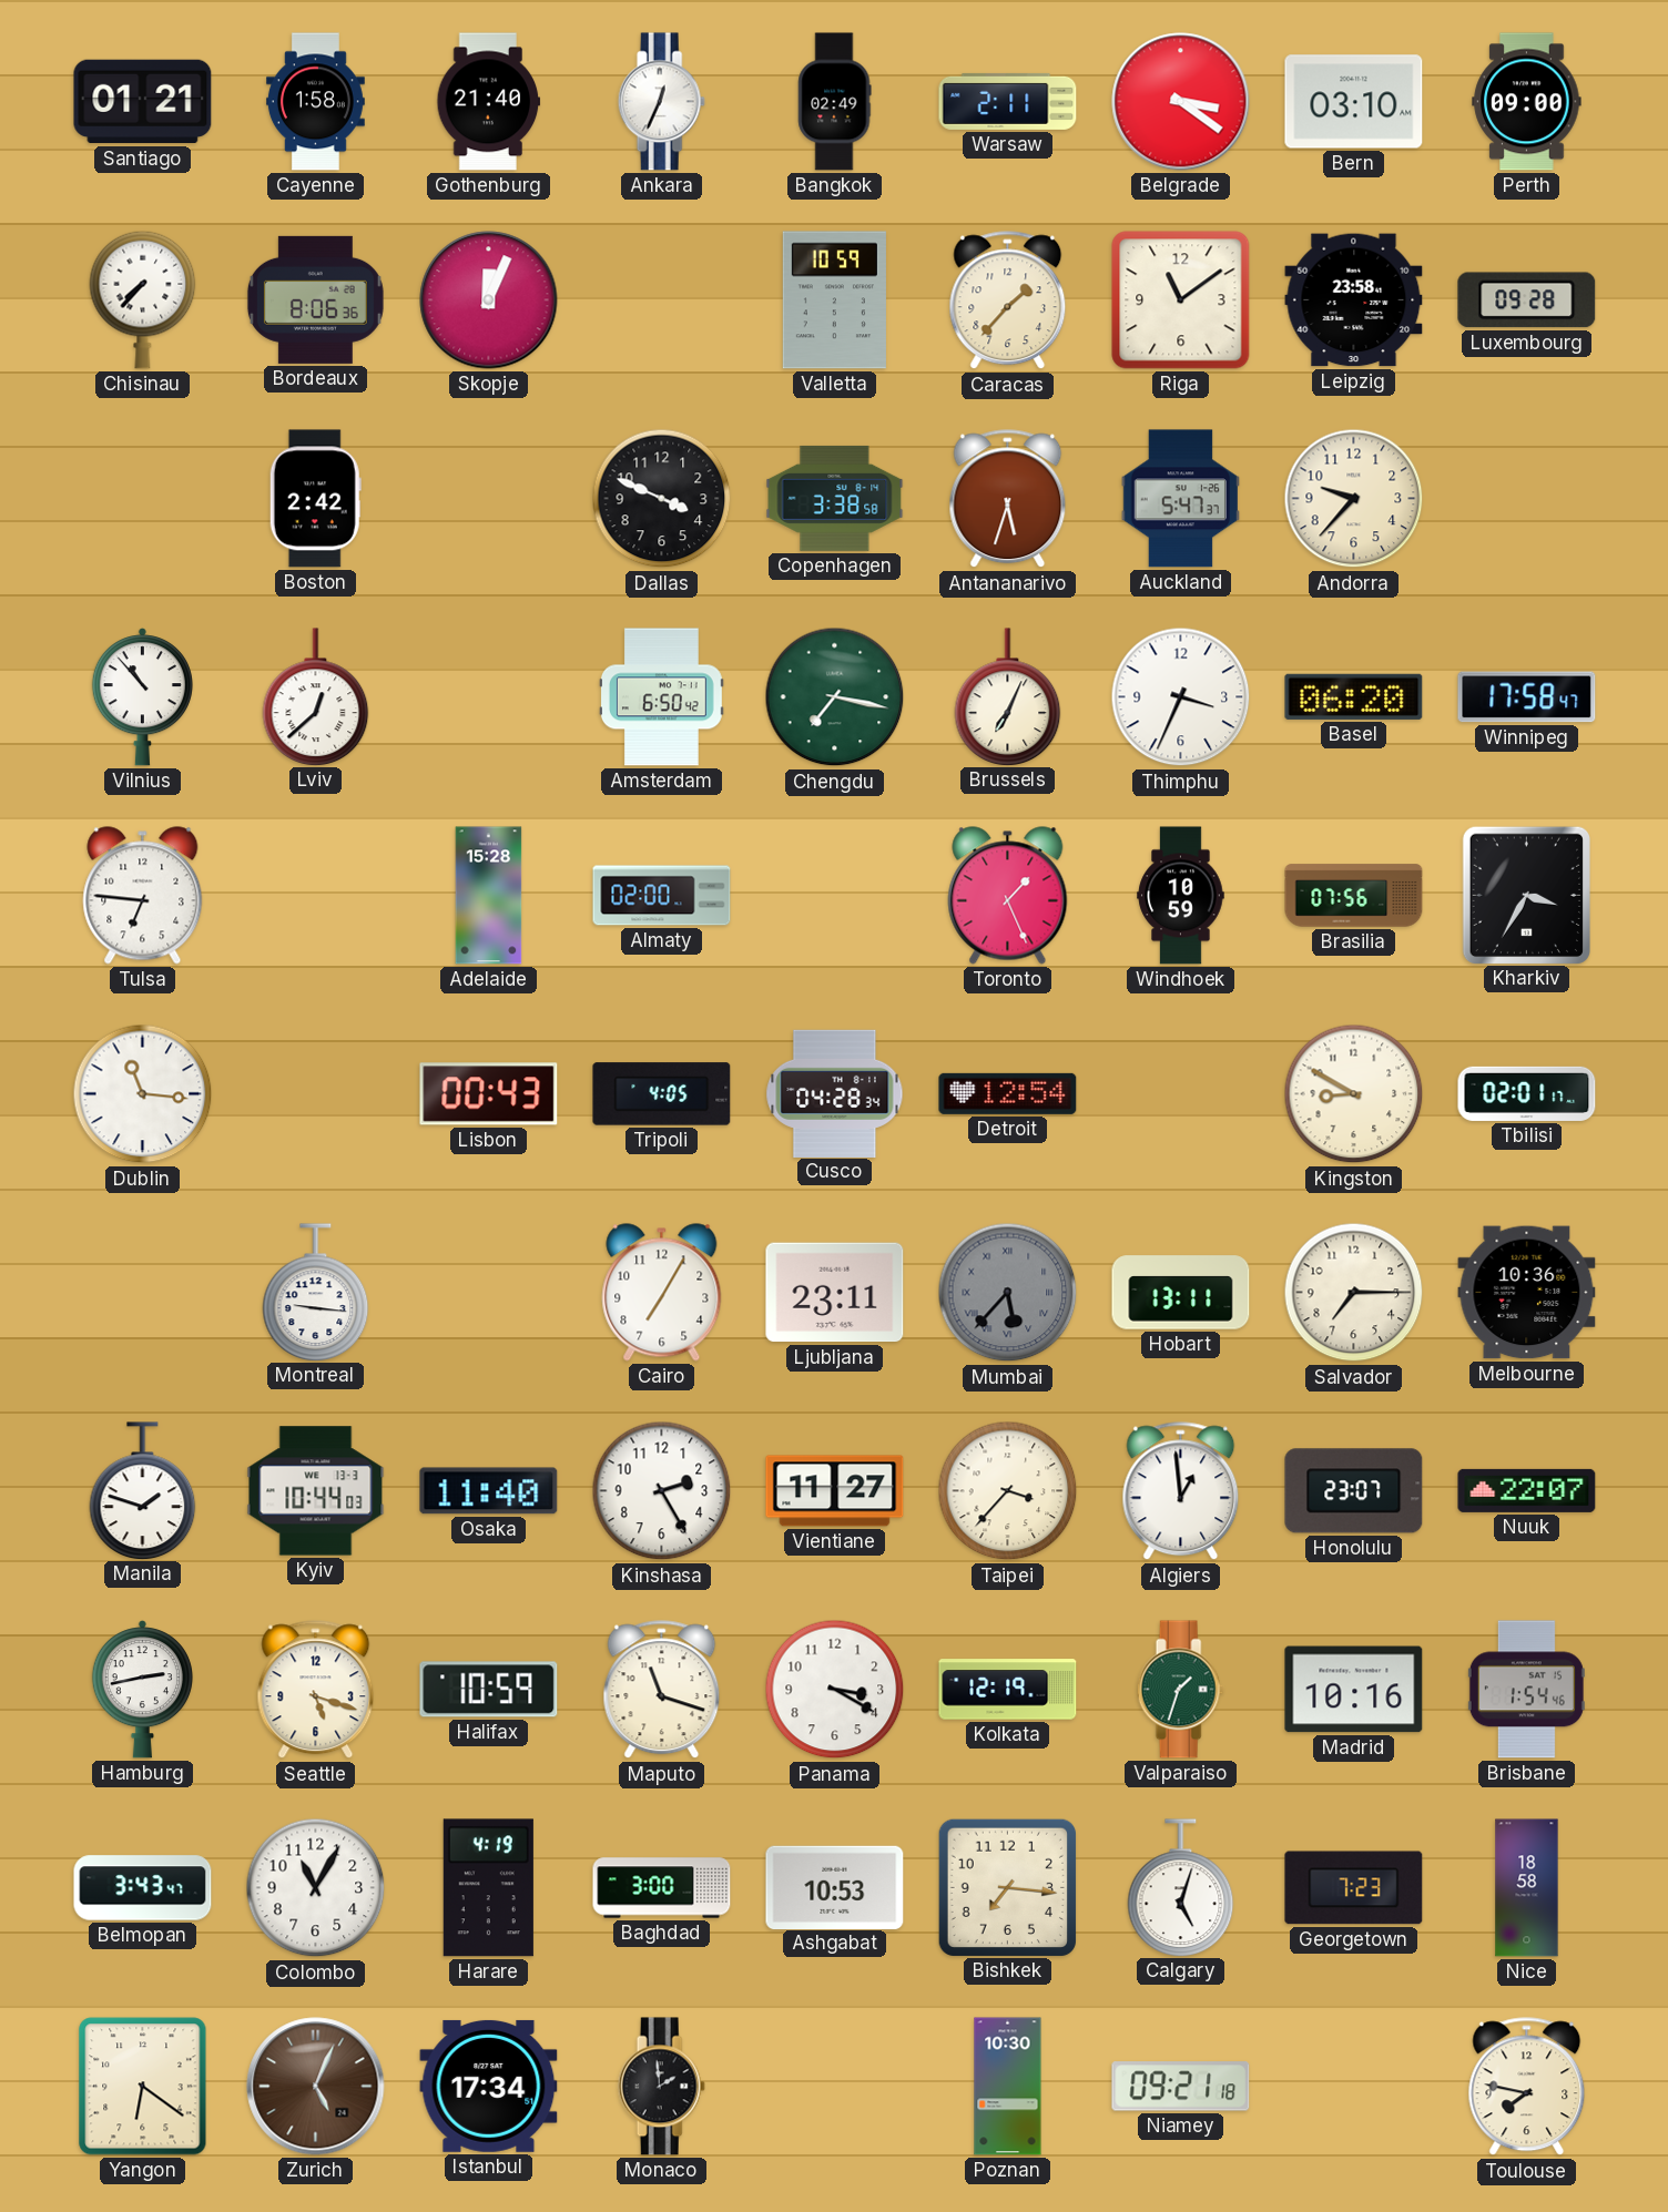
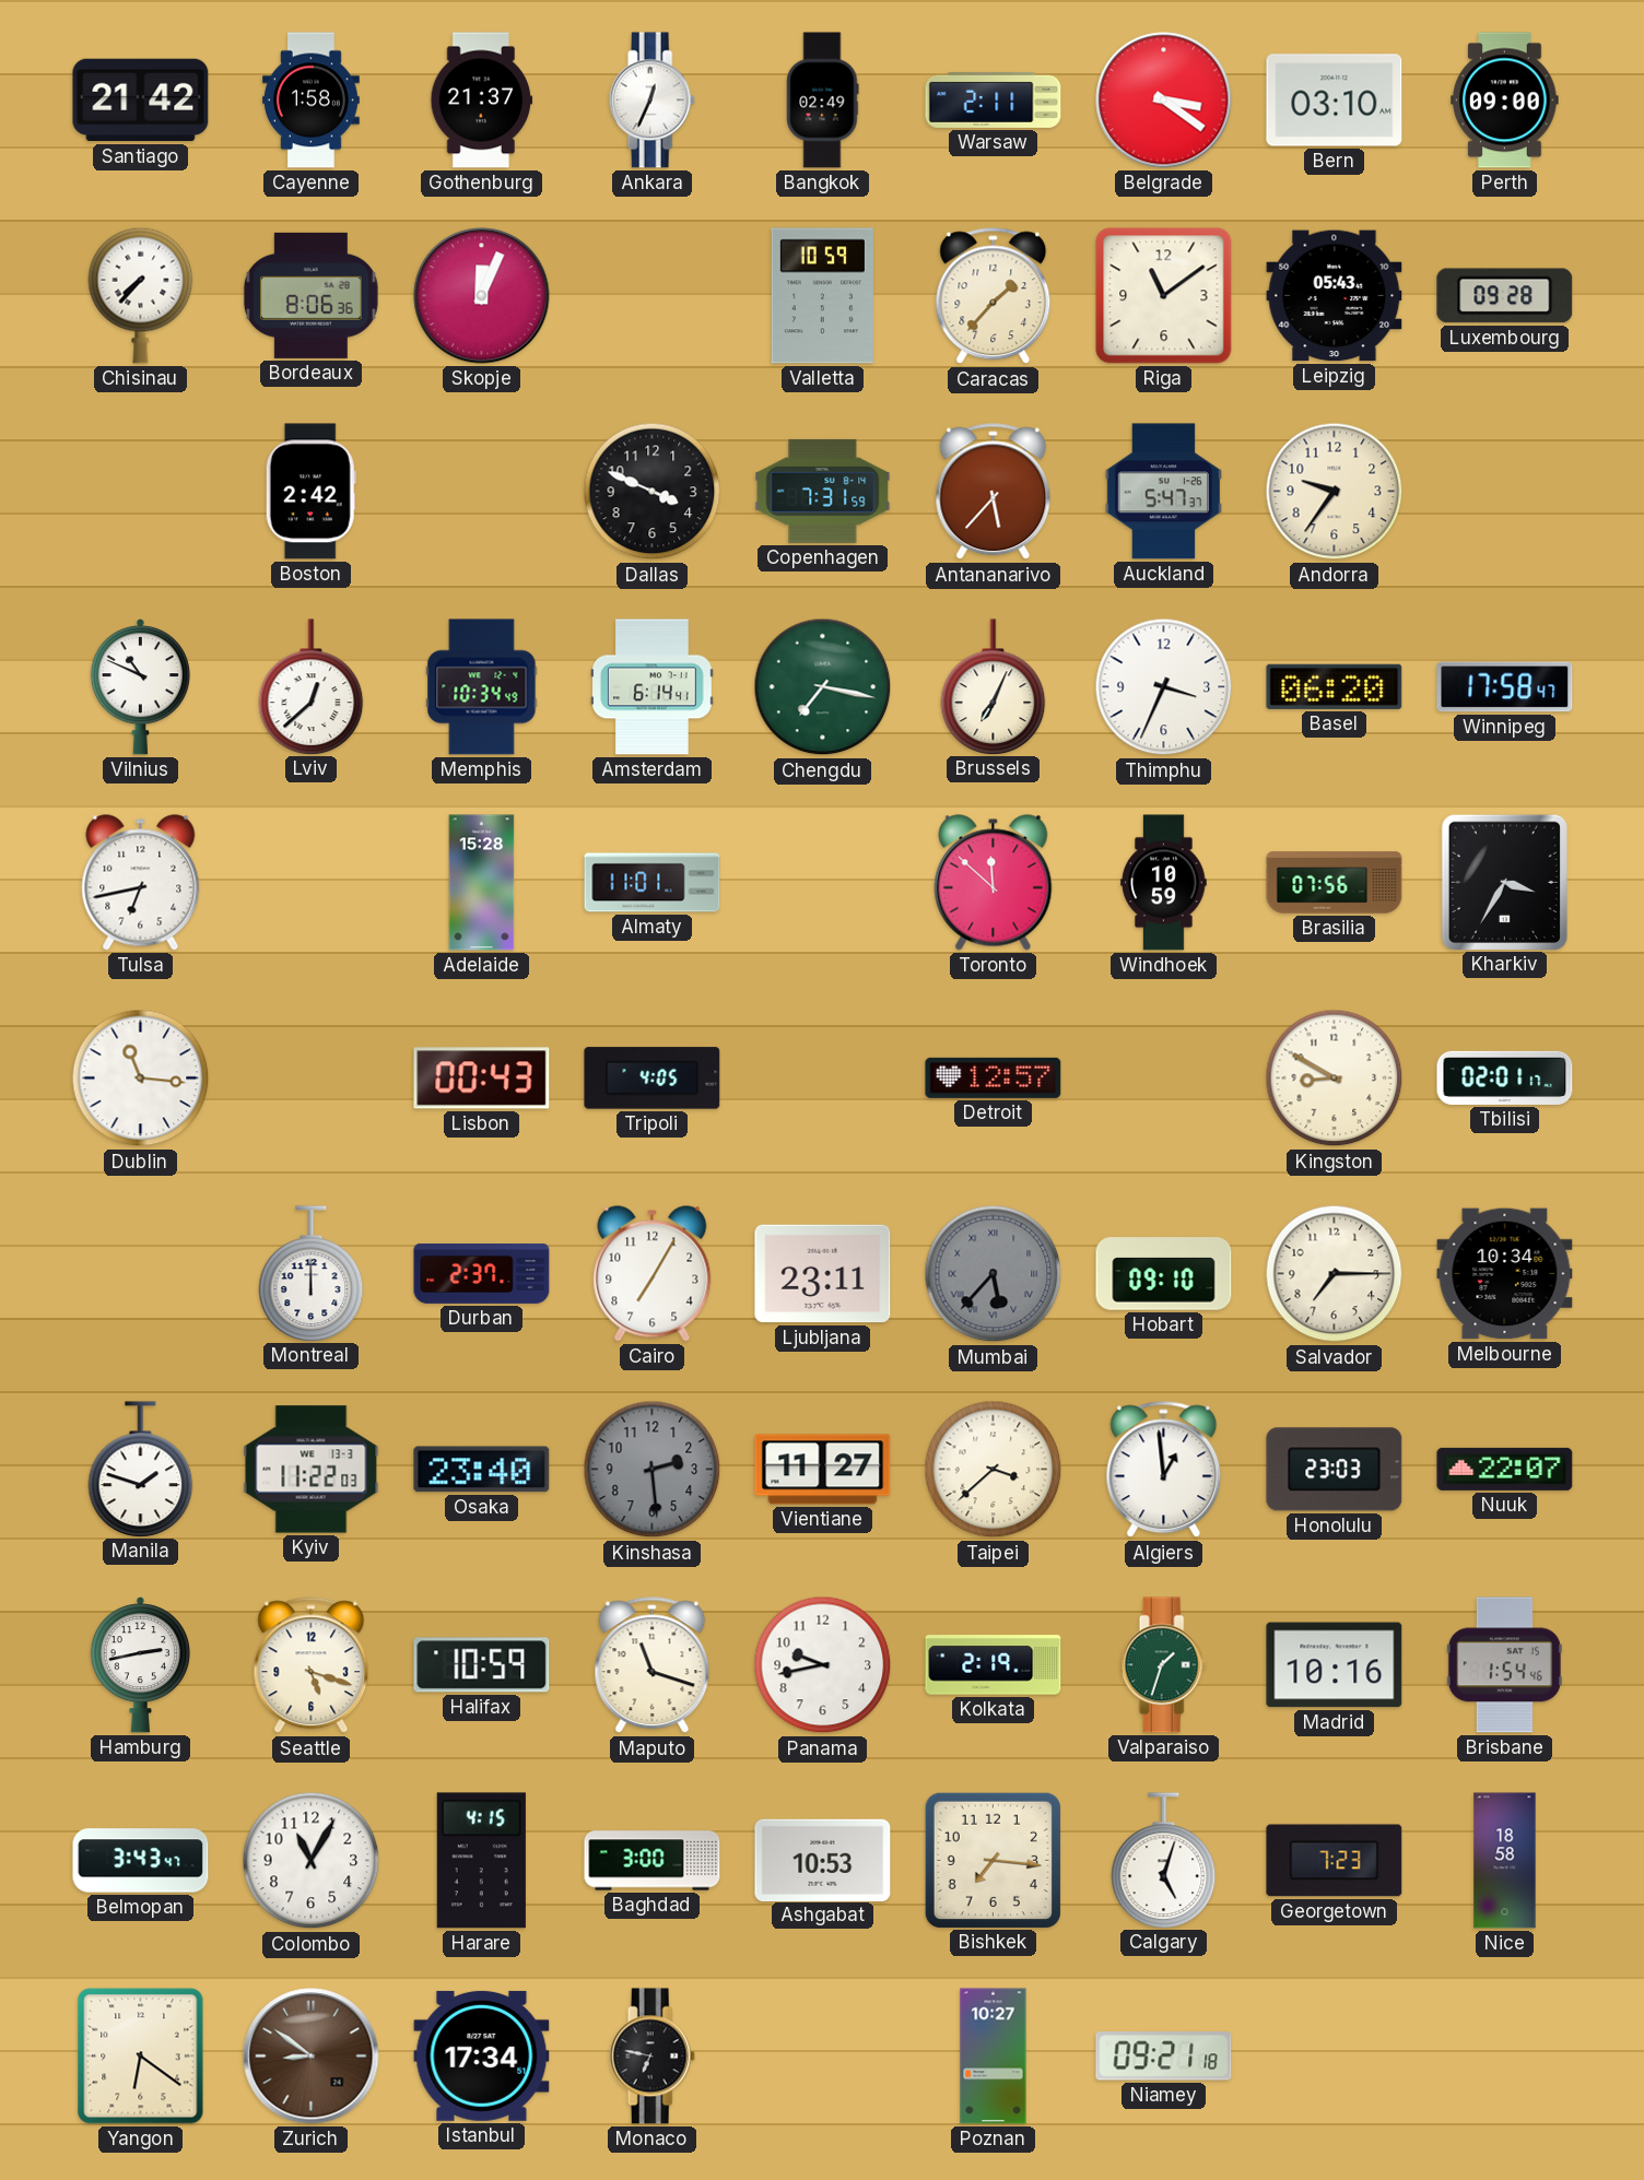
Santiago: 01:21 -> 21:42
Gothenburg: 21:40 -> 21:37
Leipzig: 23:58 -> 05:43
Copenhagen: 3:38 -> 7:31
Antananarivo: 5:33 -> 5:37
Andorra: 9:37 -> 9:36
Vilnius: 10:53 -> 10:49
Memphis: none -> 10:34
Amsterdam: 6:50 -> 6:14
Tulsa: 6:46 -> 6:43
Almaty: 02:00 -> 11:01
Toronto: 1:26 -> 11:52
Cusco: 04:28 -> none
Detroit: 12:54 -> 12:57
Montreal: 9:16 -> 12:00
Durban: none -> 2:37
Hobart: 13:11 -> 09:10
Melbourne: 10:36 -> 10:34
Kyiv: 10:44 -> 11:22
Osaka: 11:40 -> 23:40
Kinshasa: 2:25 -> 2:29
Kinshasa dial: white -> grey
Taipei: 3:37 -> 3:38
Honolulu: 23:07 -> 23:03
Panama: 3:20 -> 9:43
Kolkata: 12:19 -> 2:19
Harare: 4:19 -> 4:15
Zurich: 5:04 -> 8:51
Monaco: 1:59 -> 6:47
Poznan: 10:30 -> 10:27
Toulouse: 7:47 -> none
